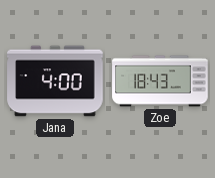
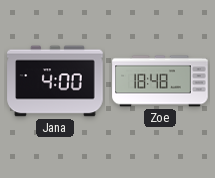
Zoe: 18:43 -> 18:48
